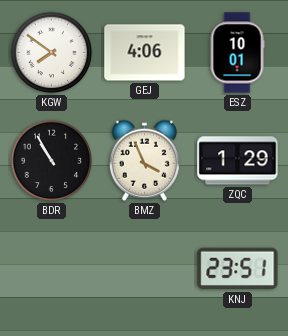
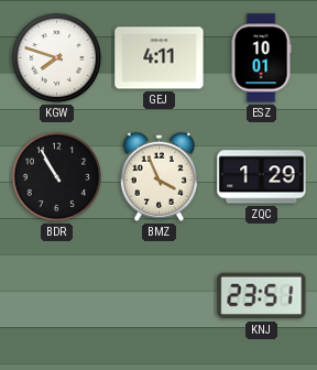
KGW: 7:51 -> 7:48
GEJ: 4:06 -> 4:11
